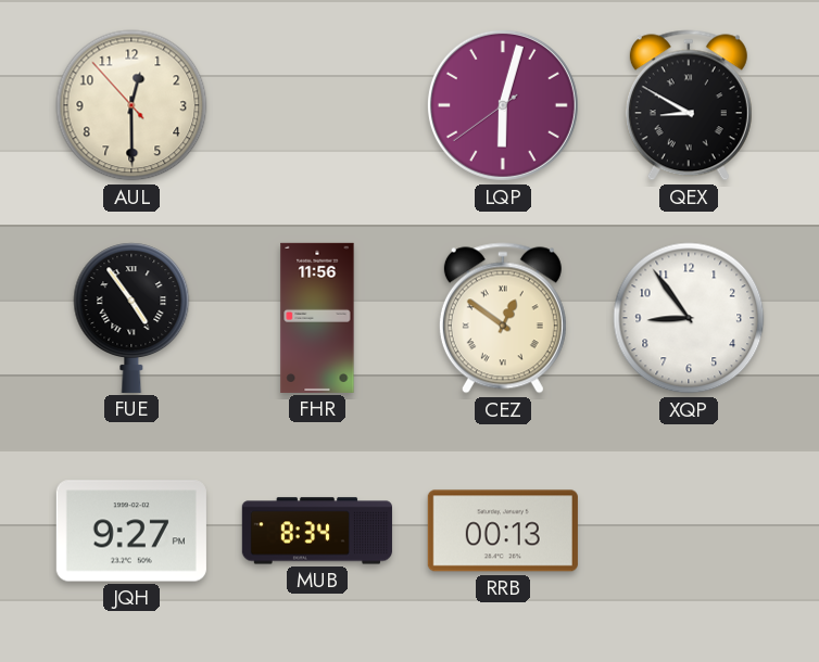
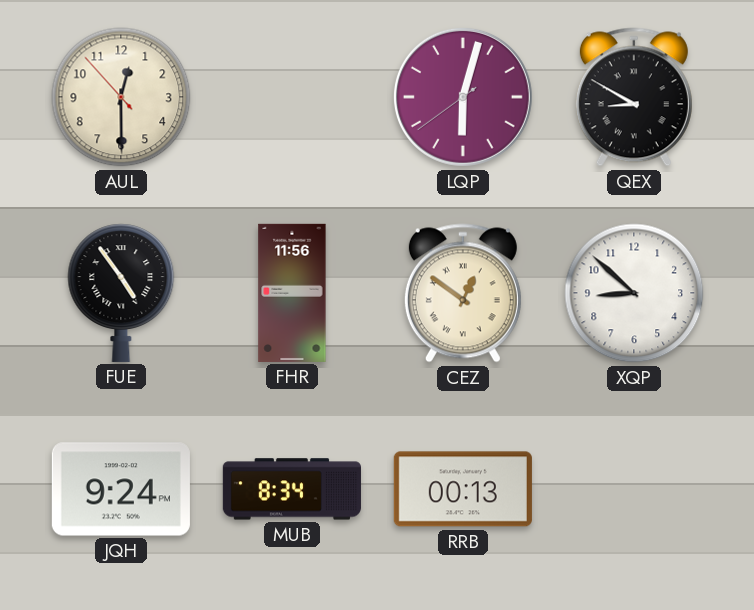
XQP: 8:54 -> 8:52
JQH: 9:27 -> 9:24
